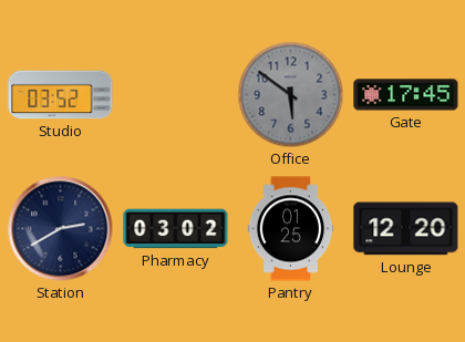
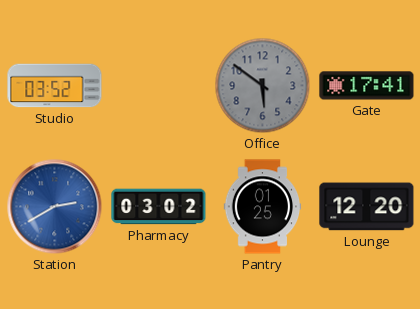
Gate: 17:45 -> 17:41
Station dial: navy -> blue
